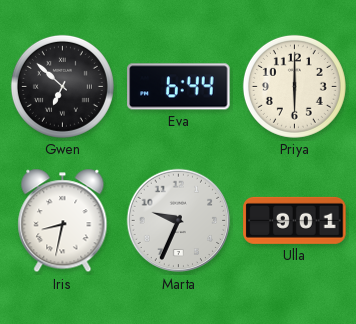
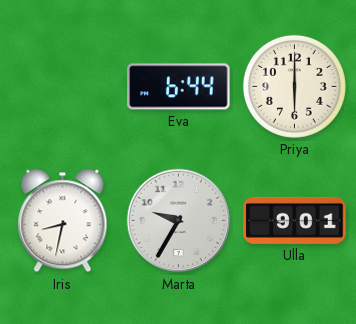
Gwen: 6:52 -> none
Marta: 9:34 -> 9:35
